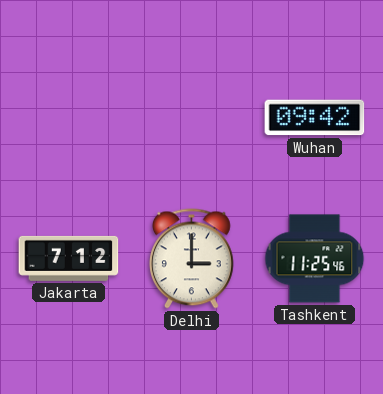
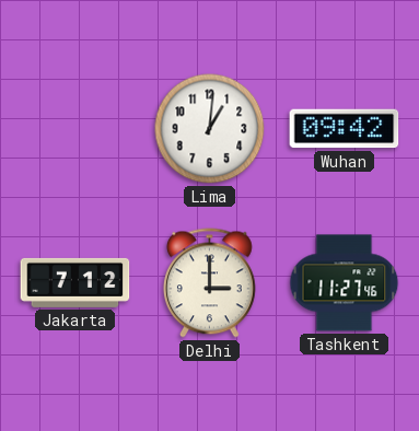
Lima: none -> 1:01
Tashkent: 11:25 -> 11:27
